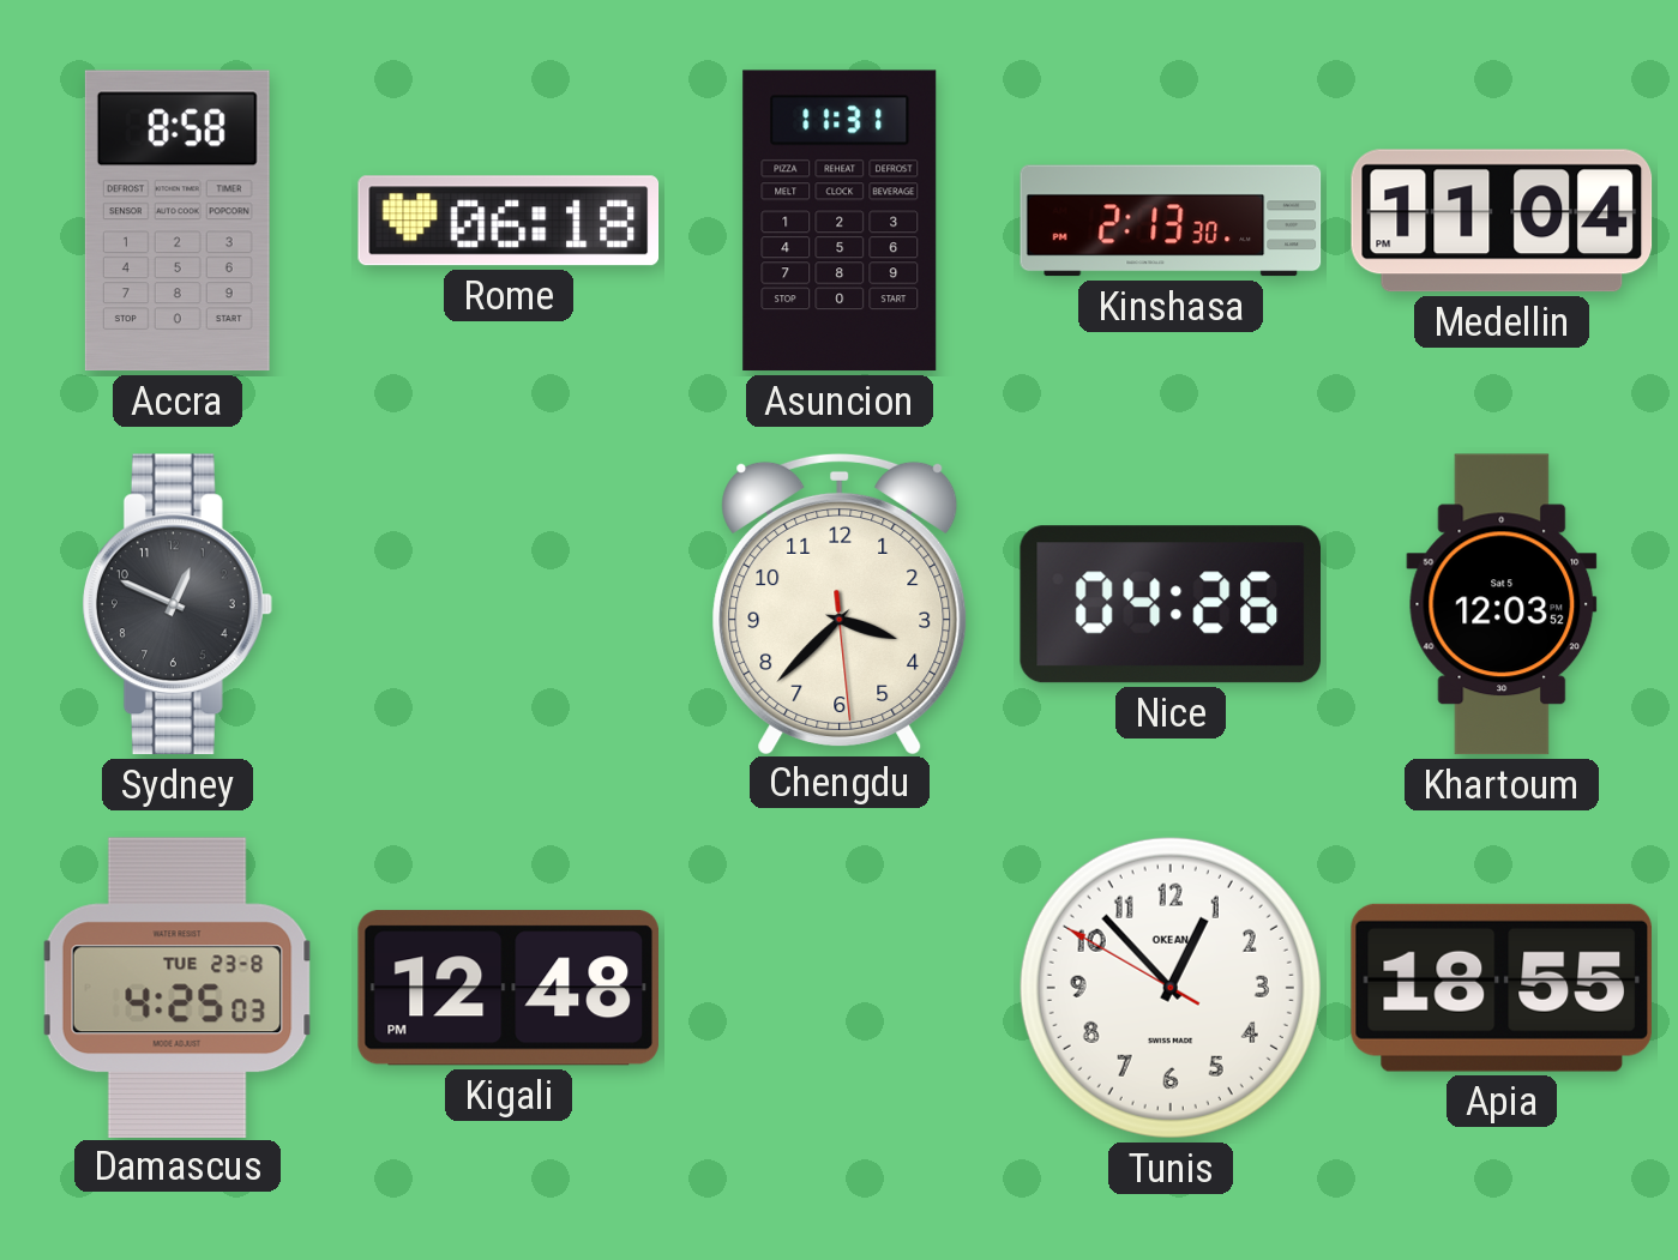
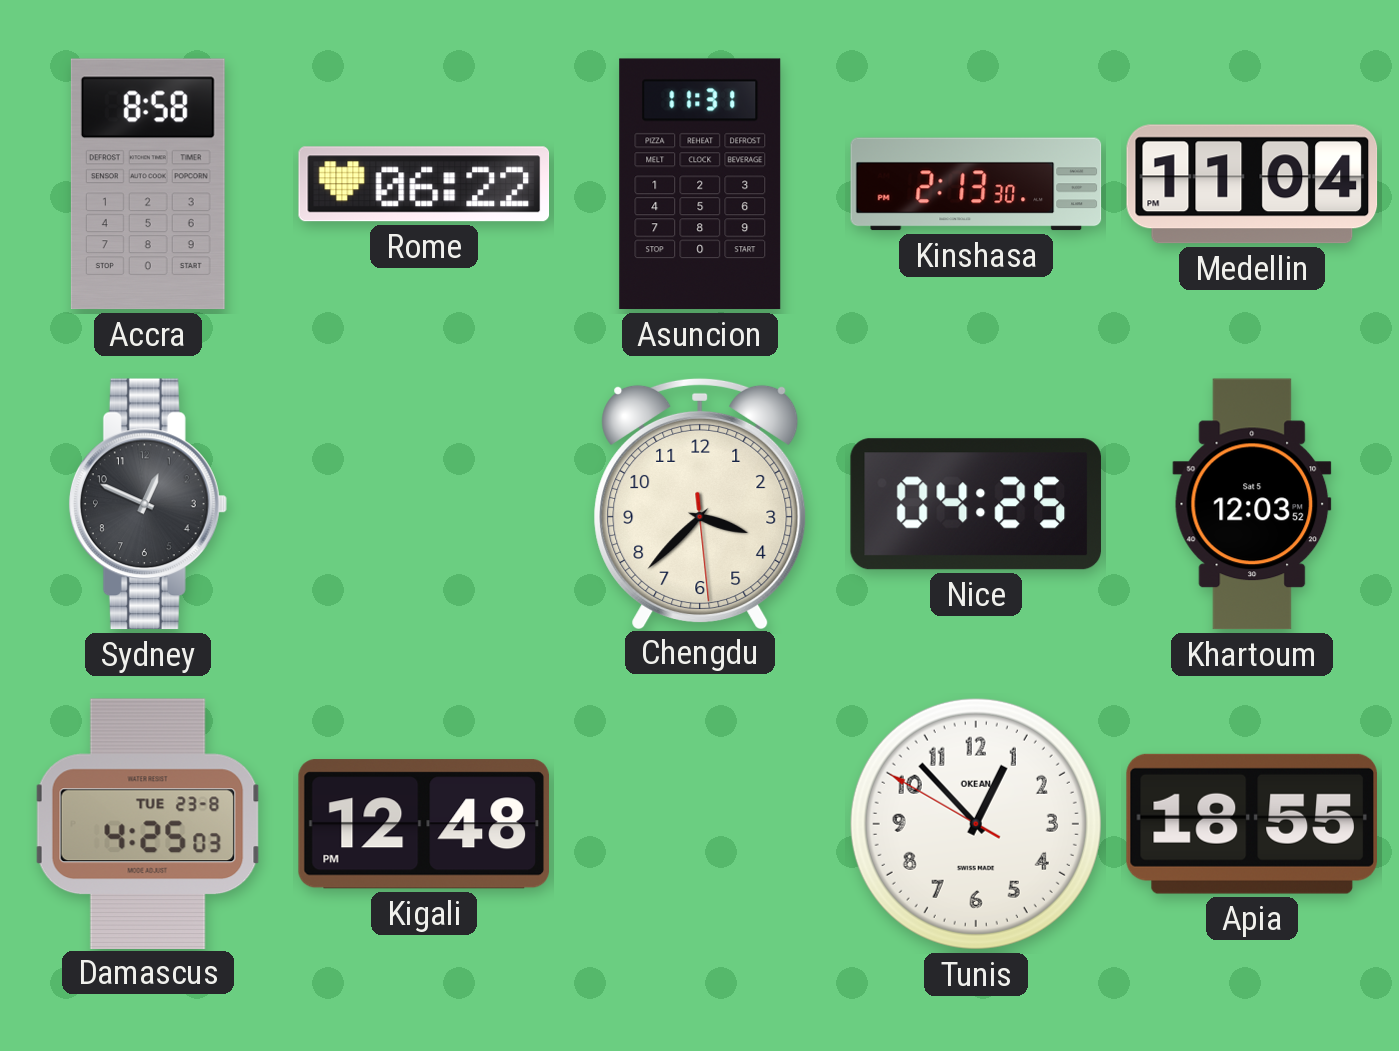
Rome: 06:18 -> 06:22
Nice: 04:26 -> 04:25
